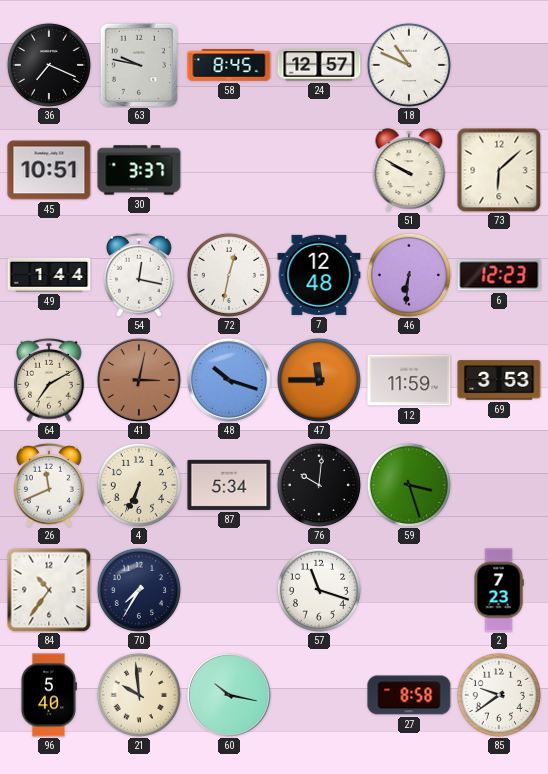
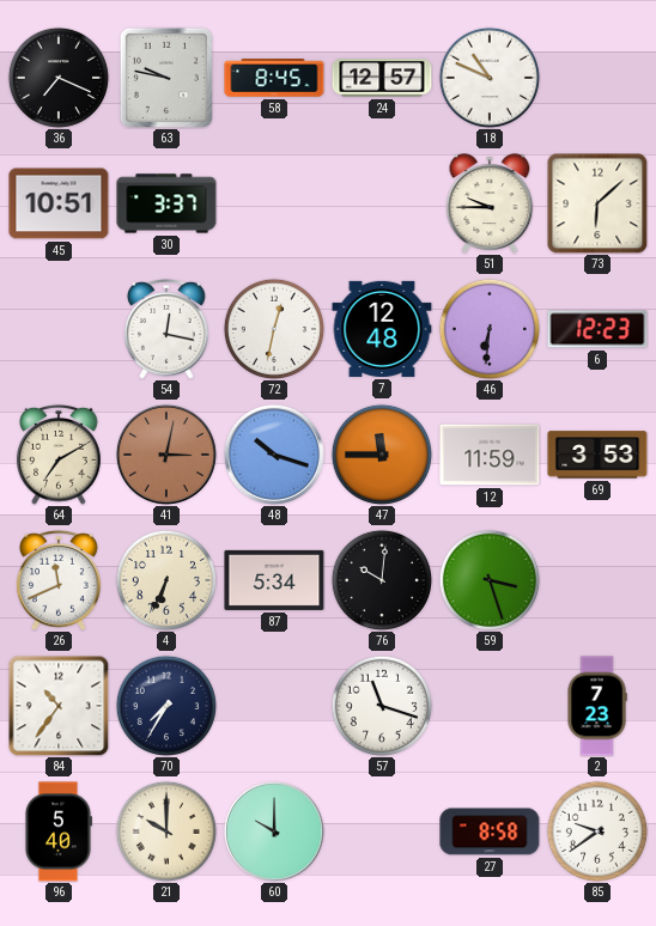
51: 9:50 -> 9:45
49: 1:44 -> none
21: 9:59 -> 10:00
60: 10:17 -> 10:00
